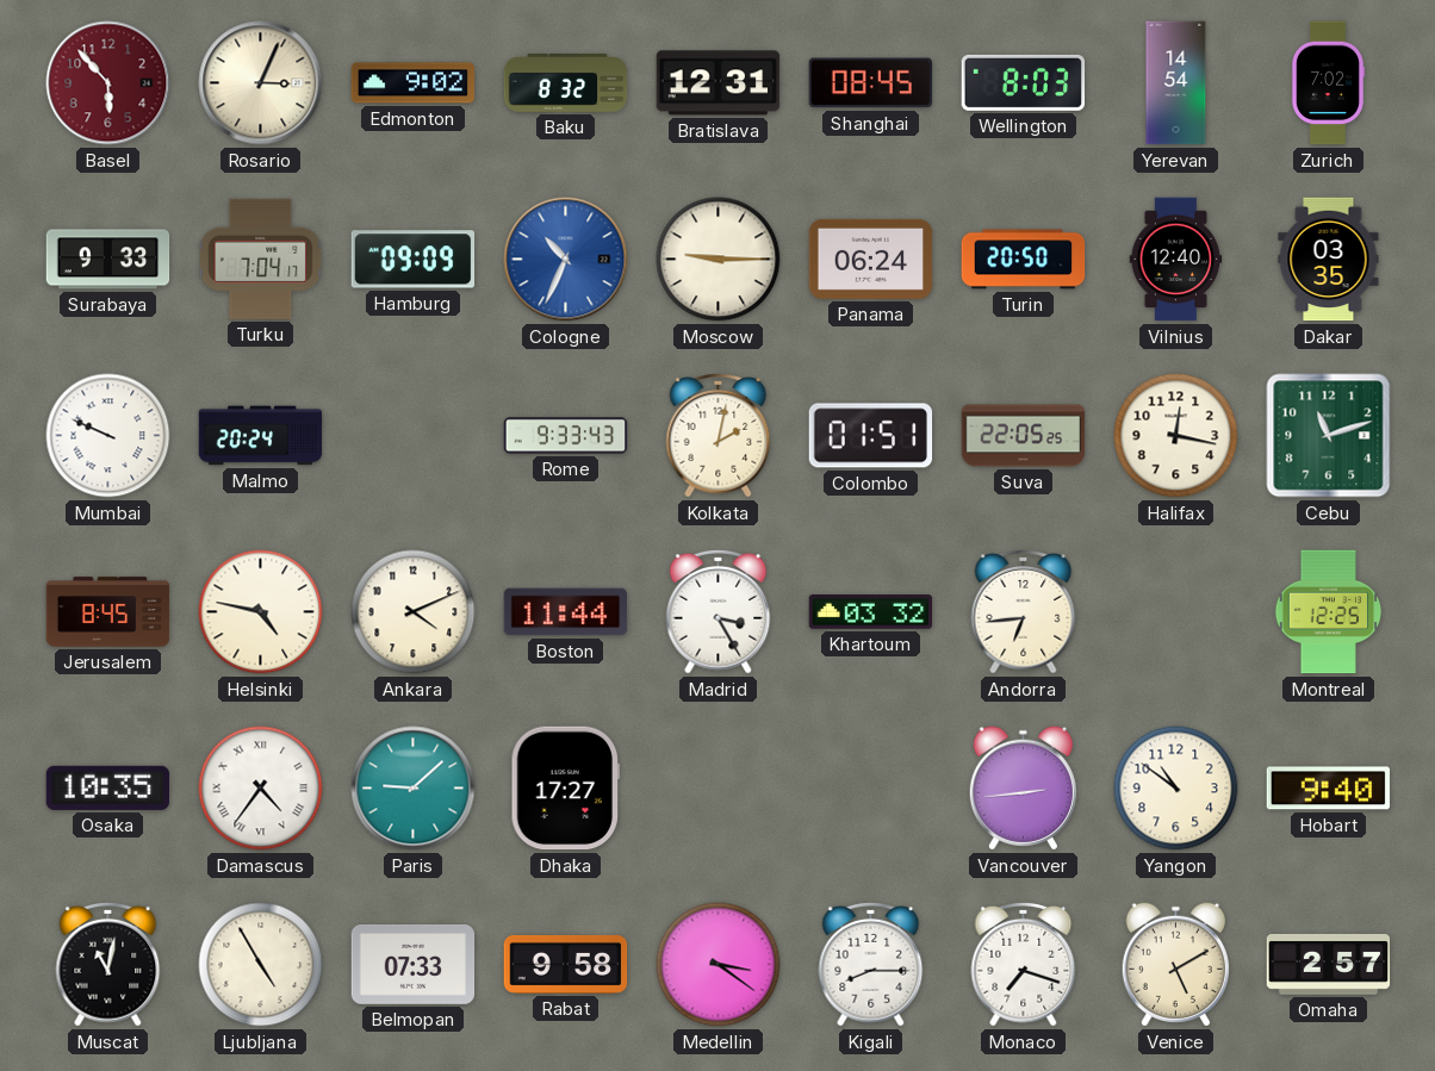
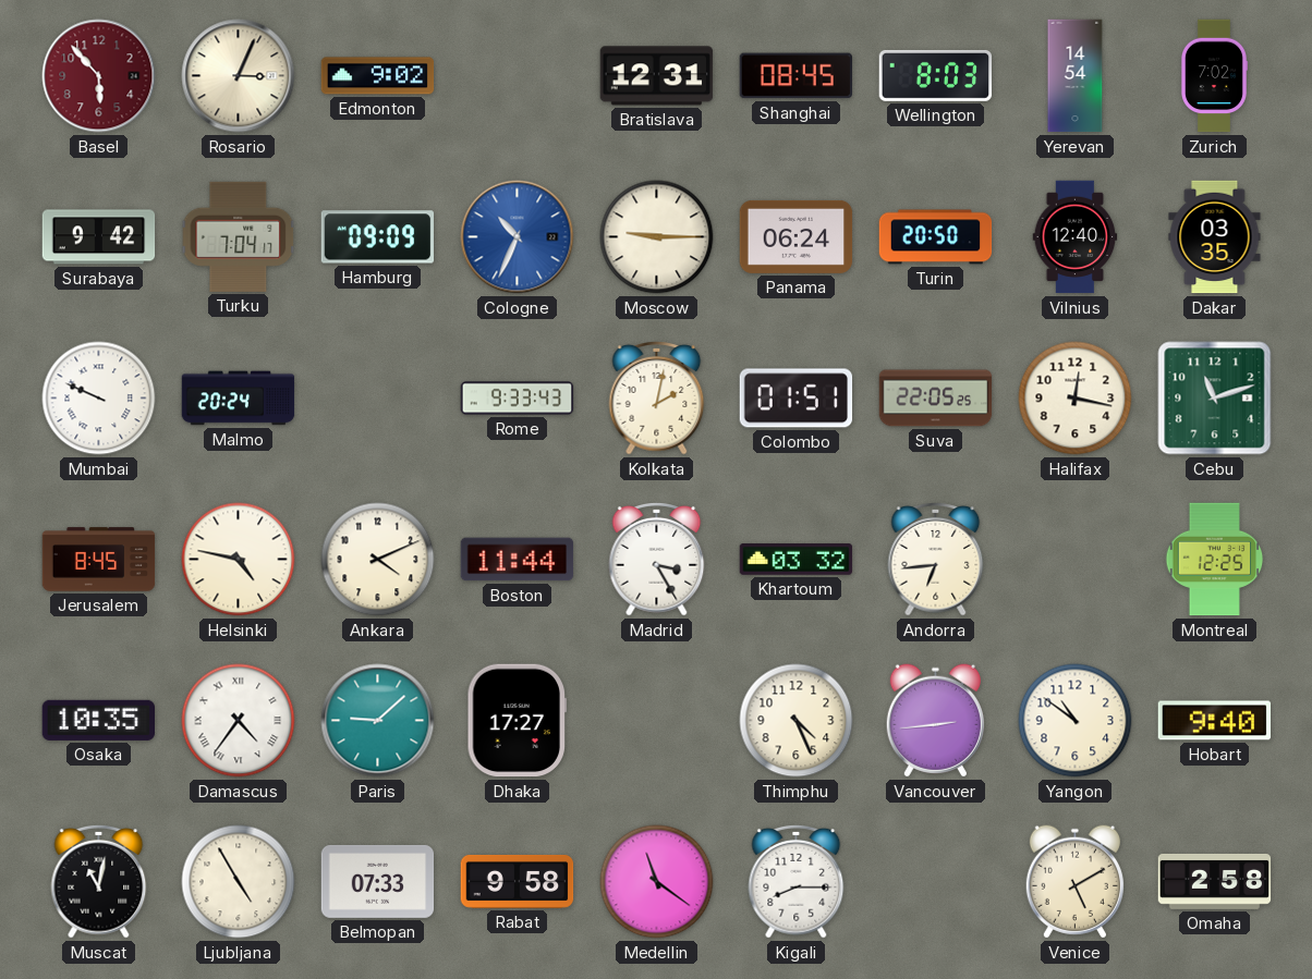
Baku: 8:32 -> none
Surabaya: 9:33 -> 9:42
Thimphu: none -> 4:26
Medellin: 3:21 -> 11:21
Monaco: 7:18 -> none
Omaha: 2:57 -> 2:58
